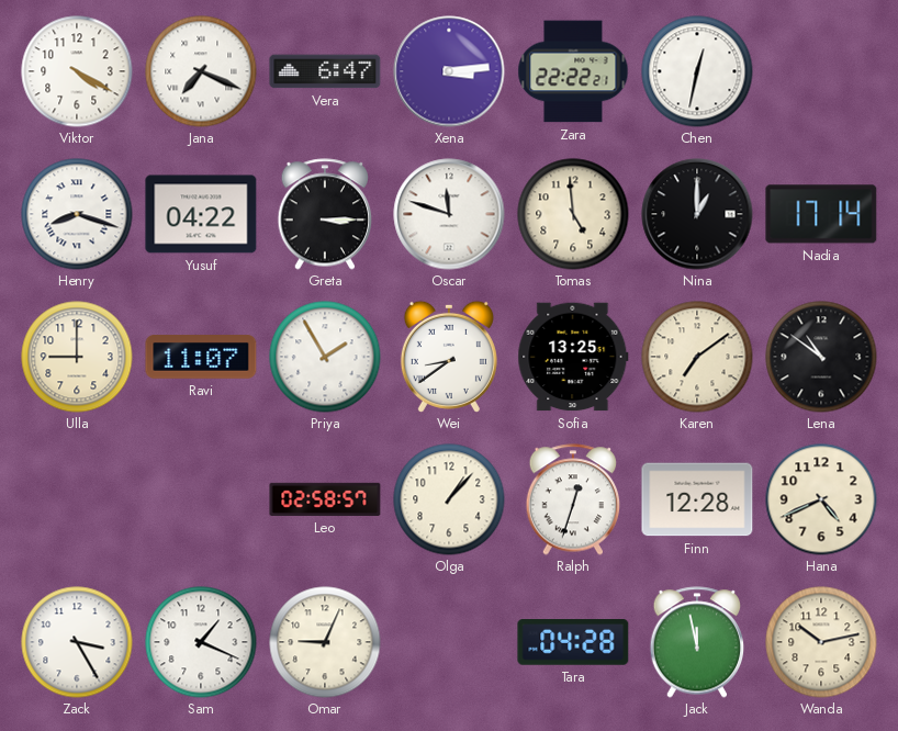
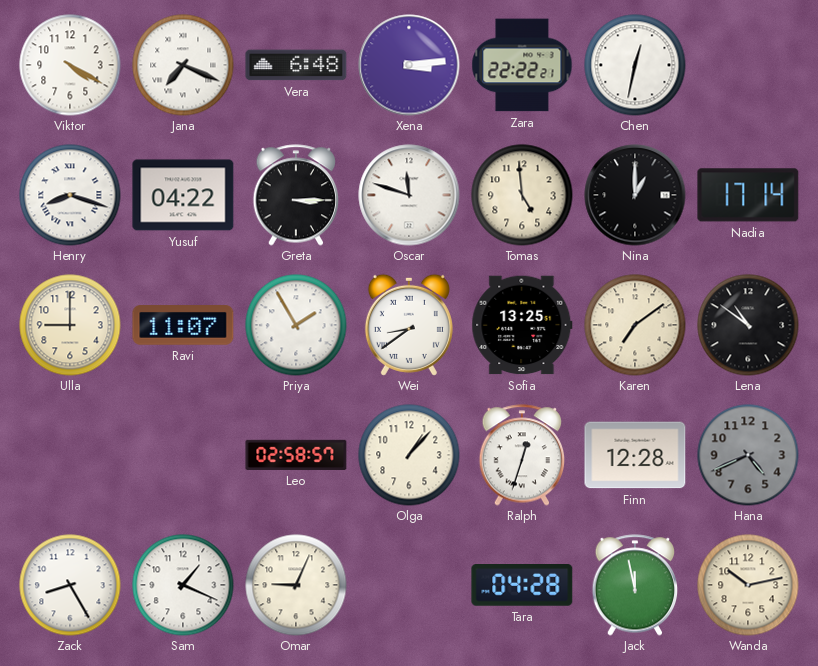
Vera: 6:47 -> 6:48
Hana dial: cream -> grey
Zack: 3:25 -> 8:25
